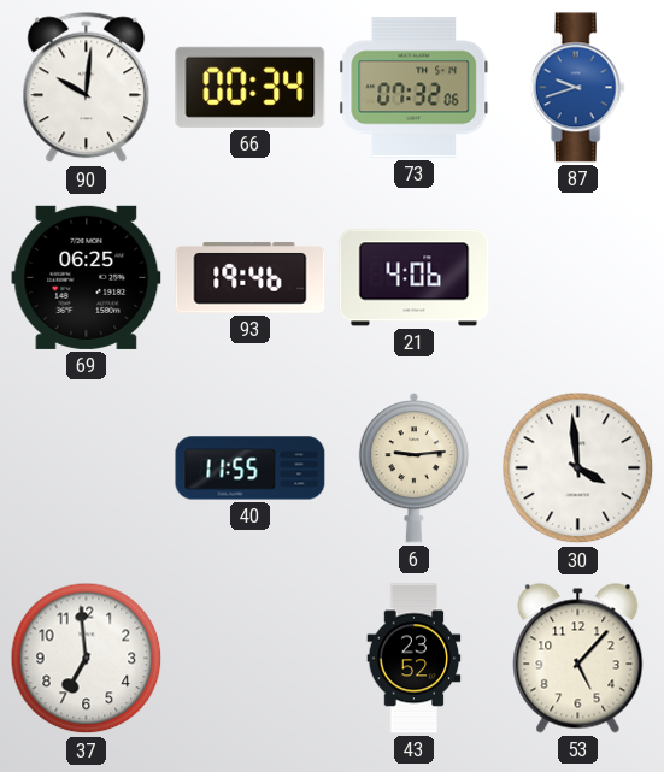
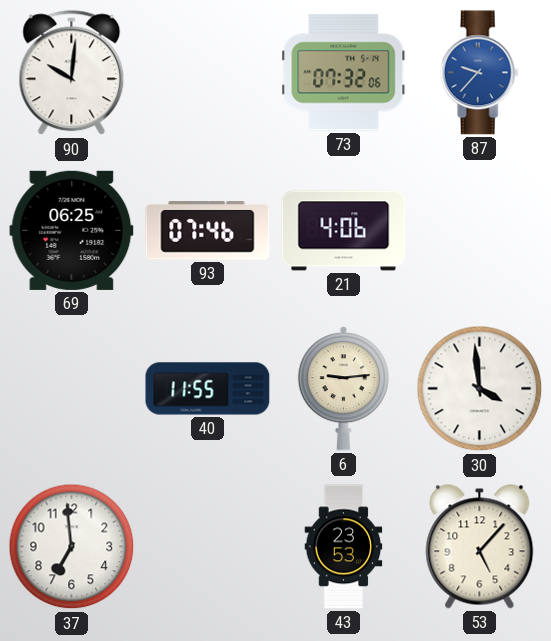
66: 00:34 -> none
87: 9:42 -> 9:37
93: 19:46 -> 07:46
43: 23:52 -> 23:53
